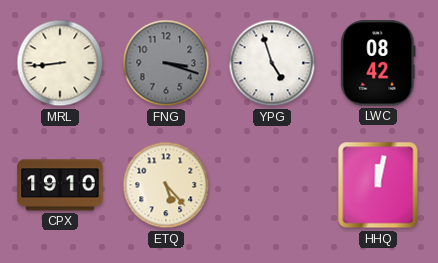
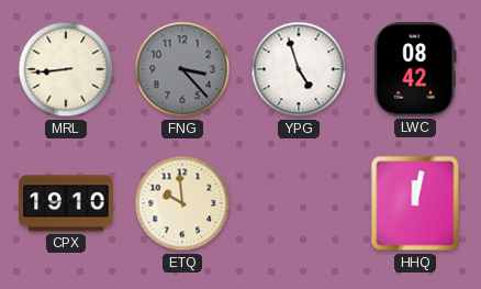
FNG: 3:18 -> 3:23
ETQ: 5:23 -> 9:59
